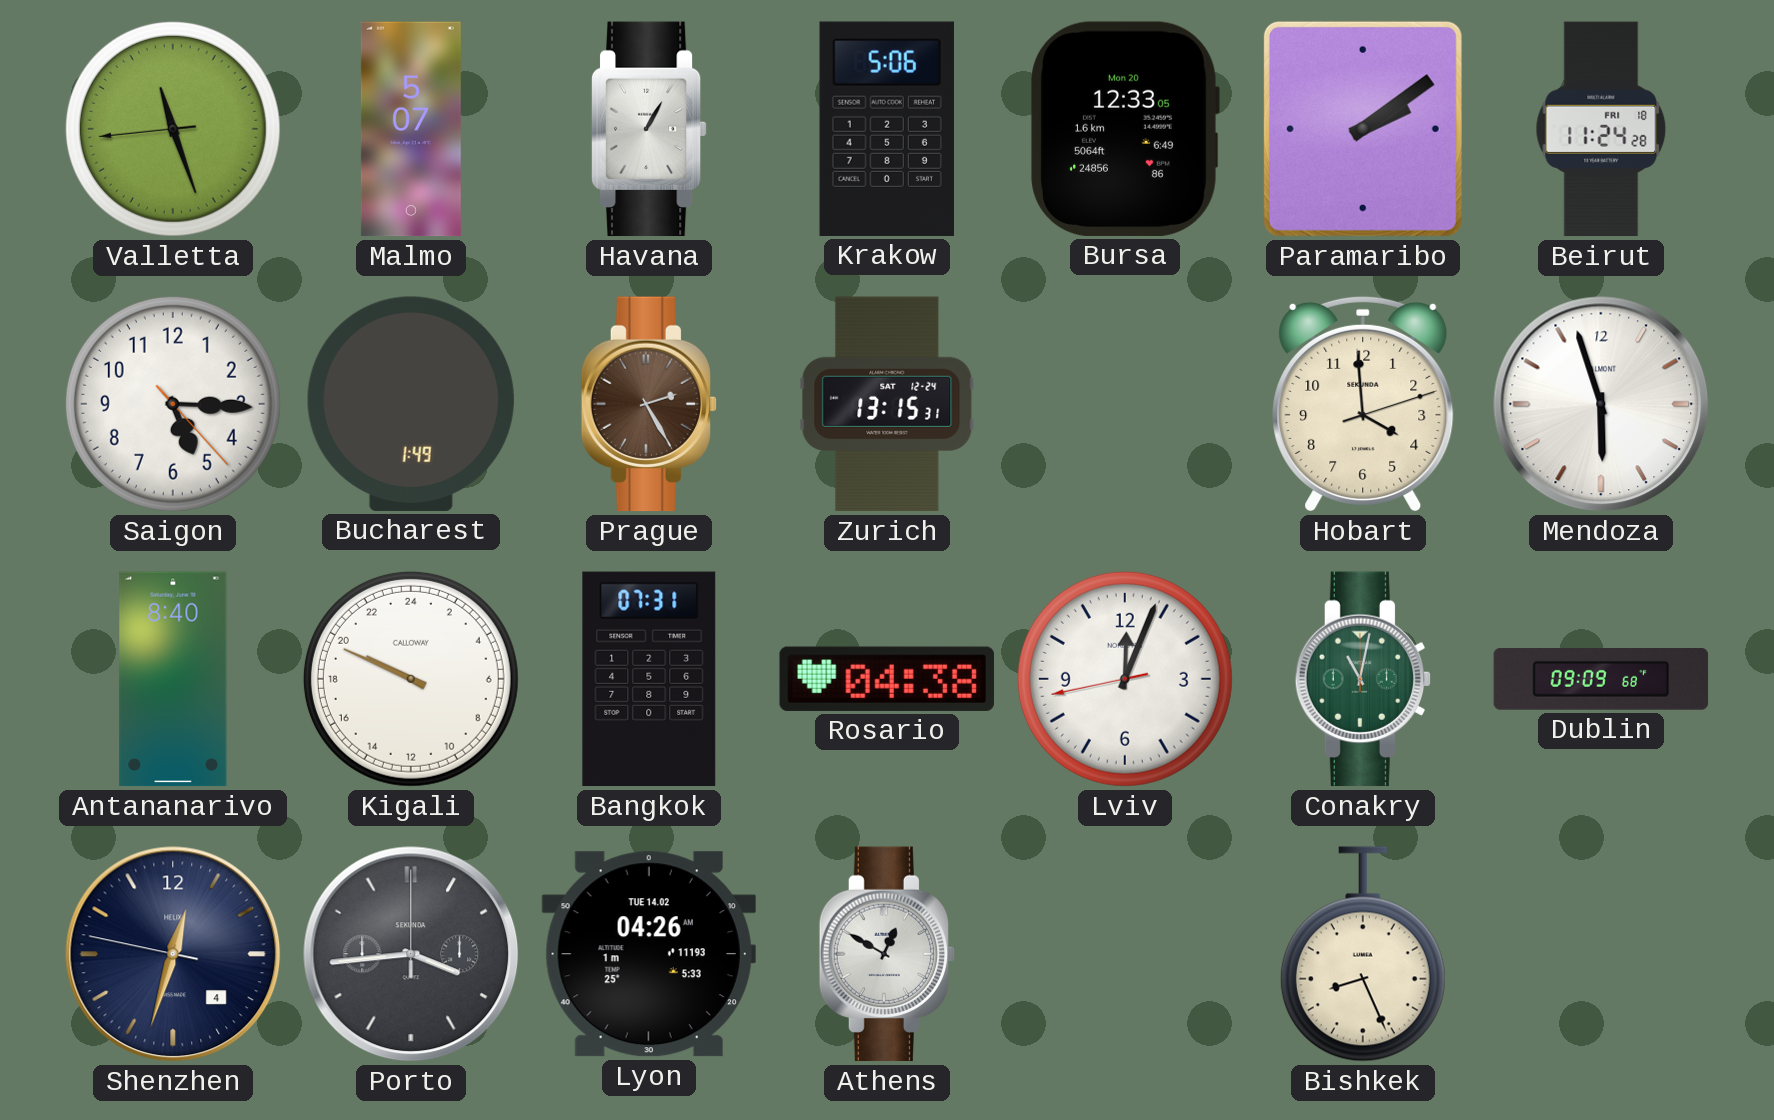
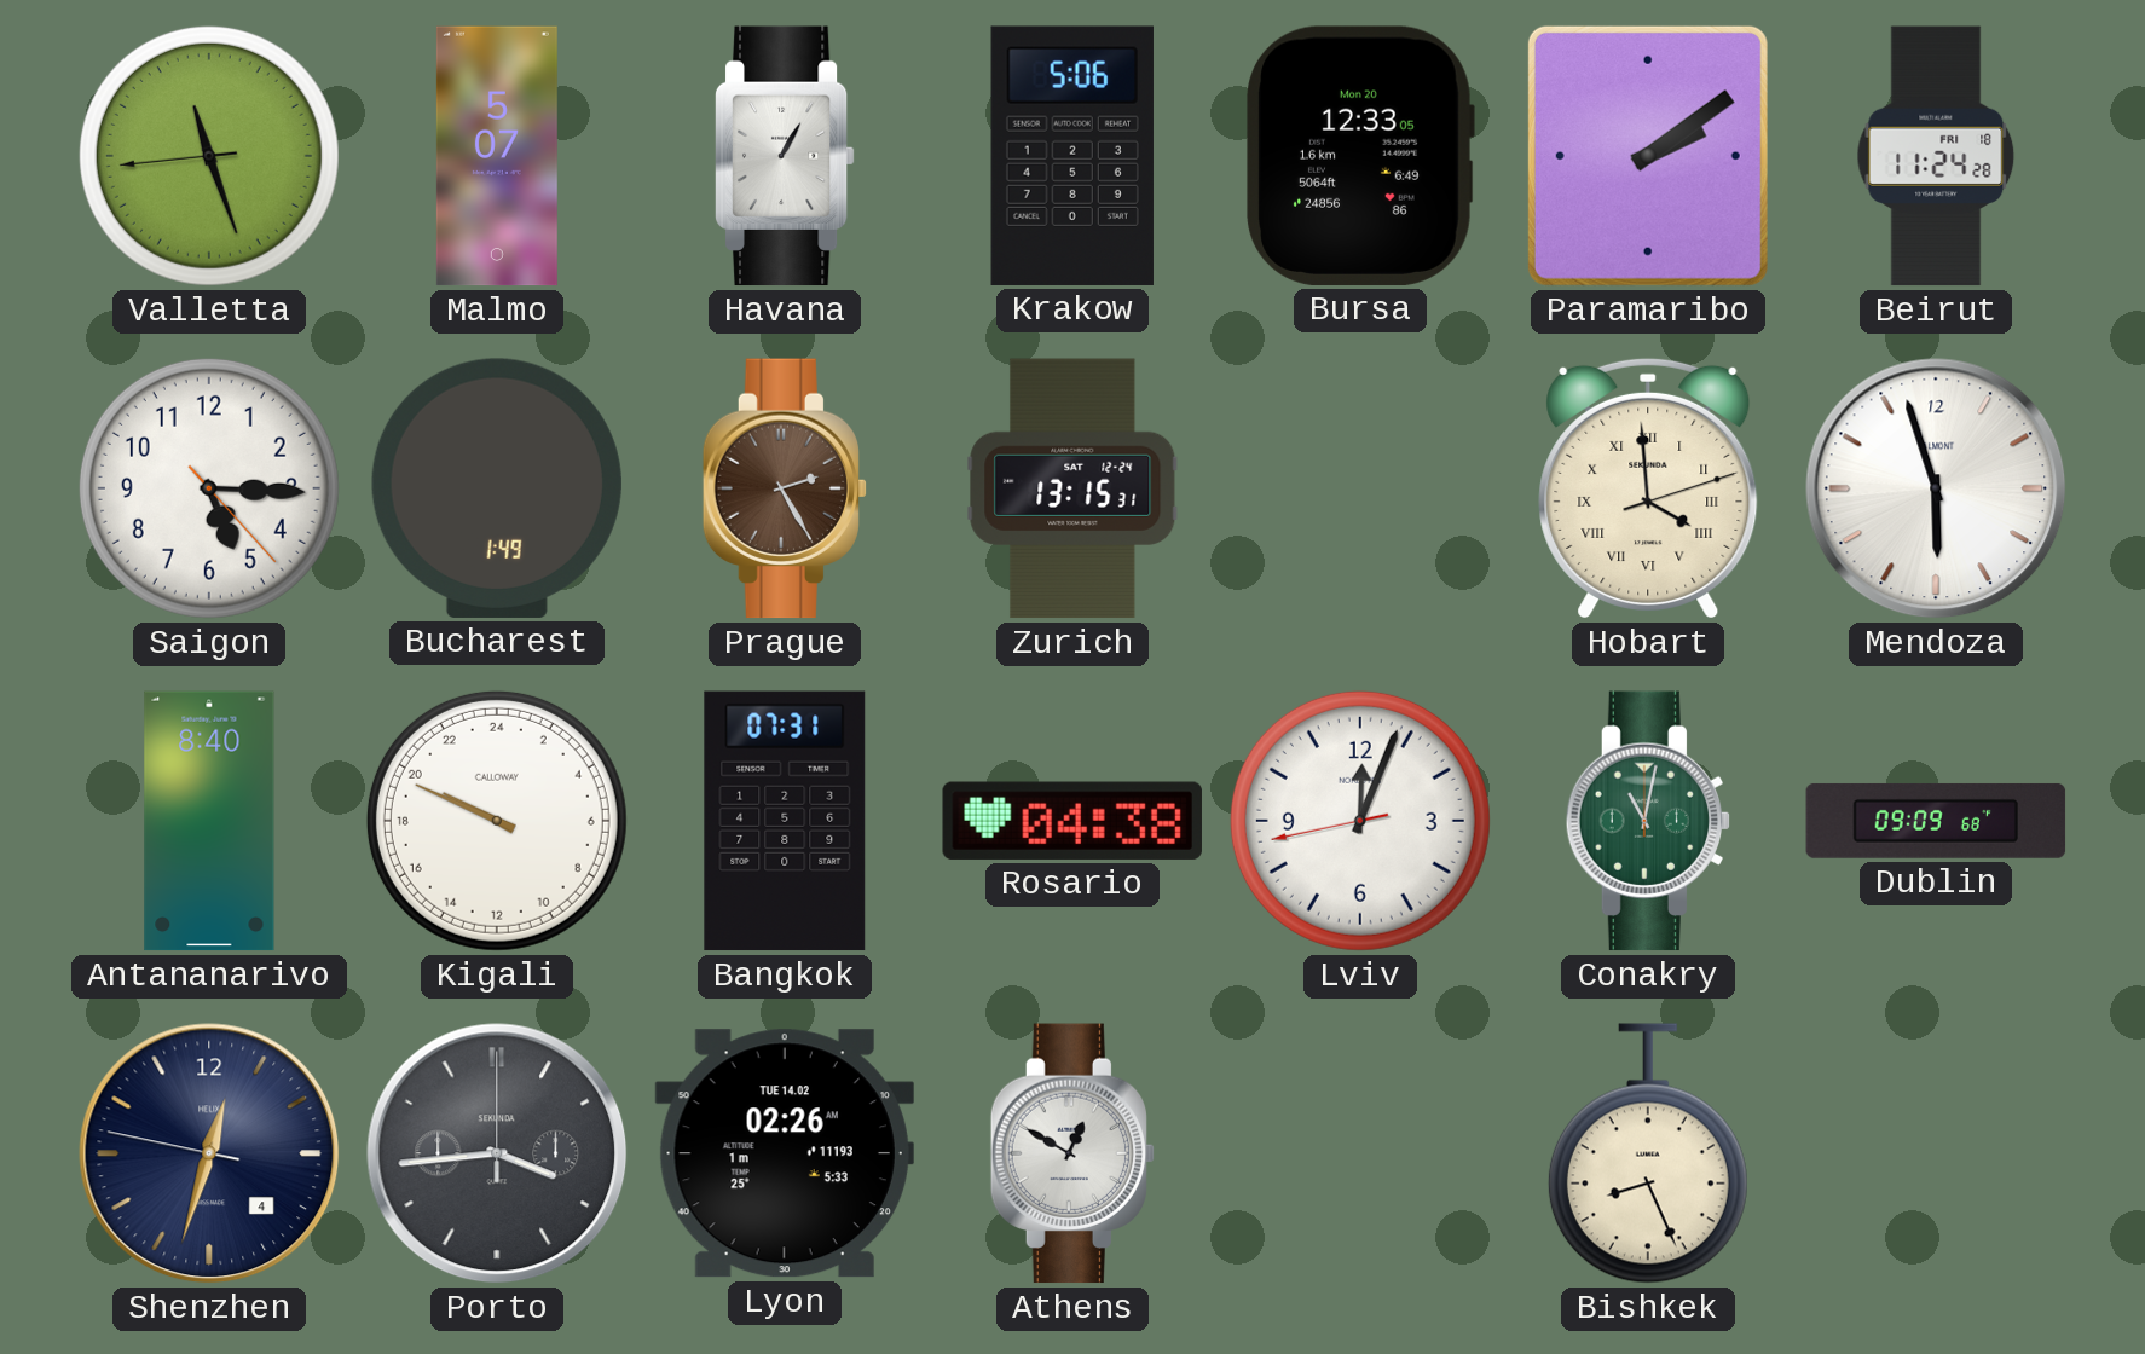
Hobart numerals: Arabic -> Roman
Lyon: 04:26 -> 02:26
